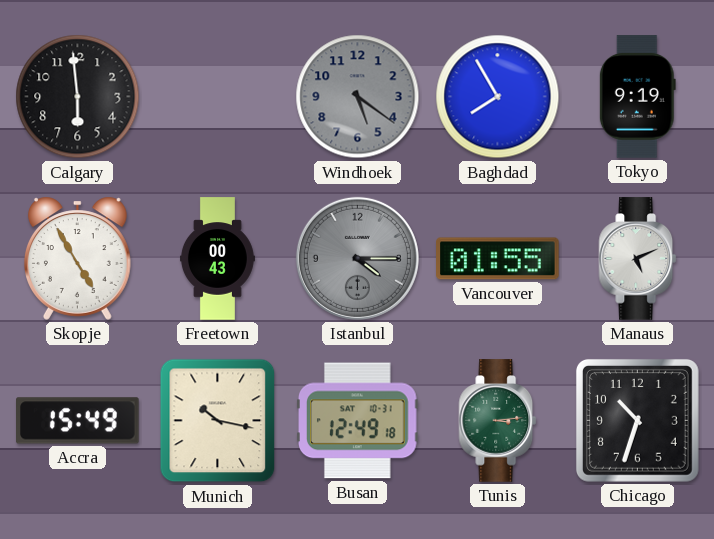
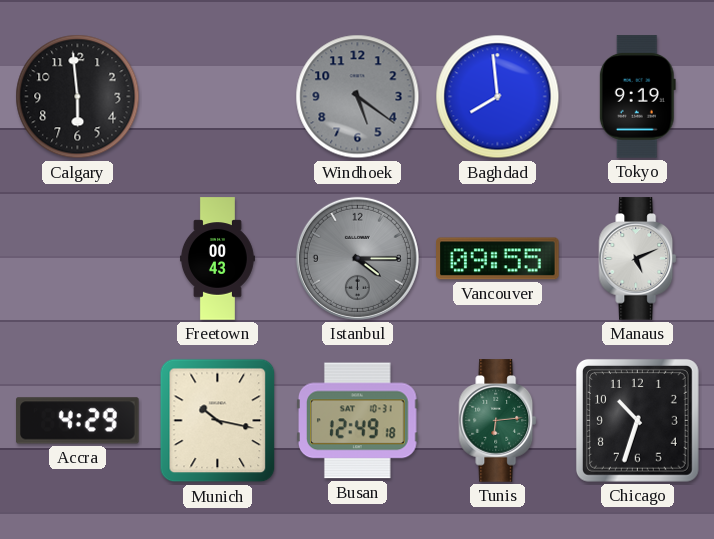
Baghdad: 7:55 -> 7:59
Skopje: 4:55 -> none
Vancouver: 01:55 -> 09:55
Accra: 15:49 -> 4:29
Tunis: 3:14 -> 6:14
